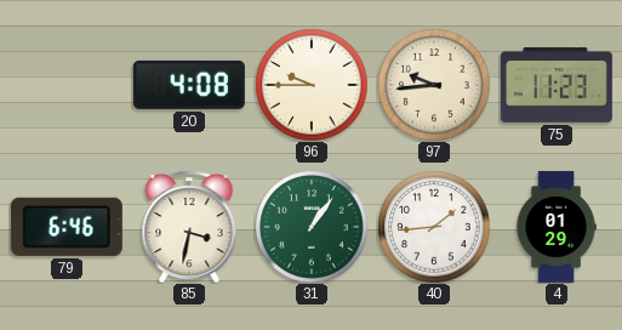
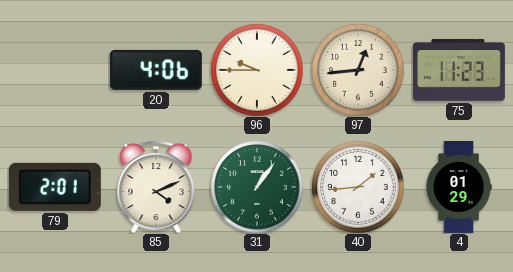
20: 4:08 -> 4:06
97: 9:44 -> 12:44
79: 6:46 -> 2:01
85: 3:32 -> 4:11
